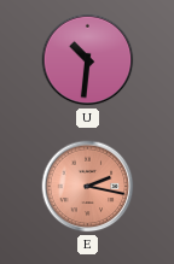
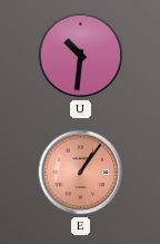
E: 2:17 -> 1:06
